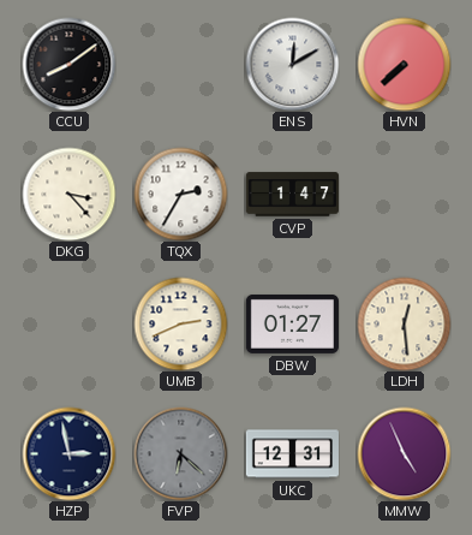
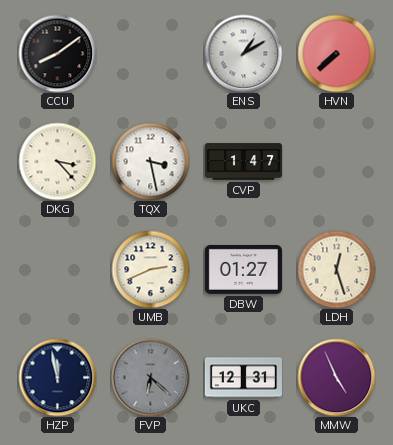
ENS: 12:10 -> 1:10
TQX: 2:35 -> 3:28
LDH: 12:29 -> 12:27
HZP: 2:58 -> 11:58
